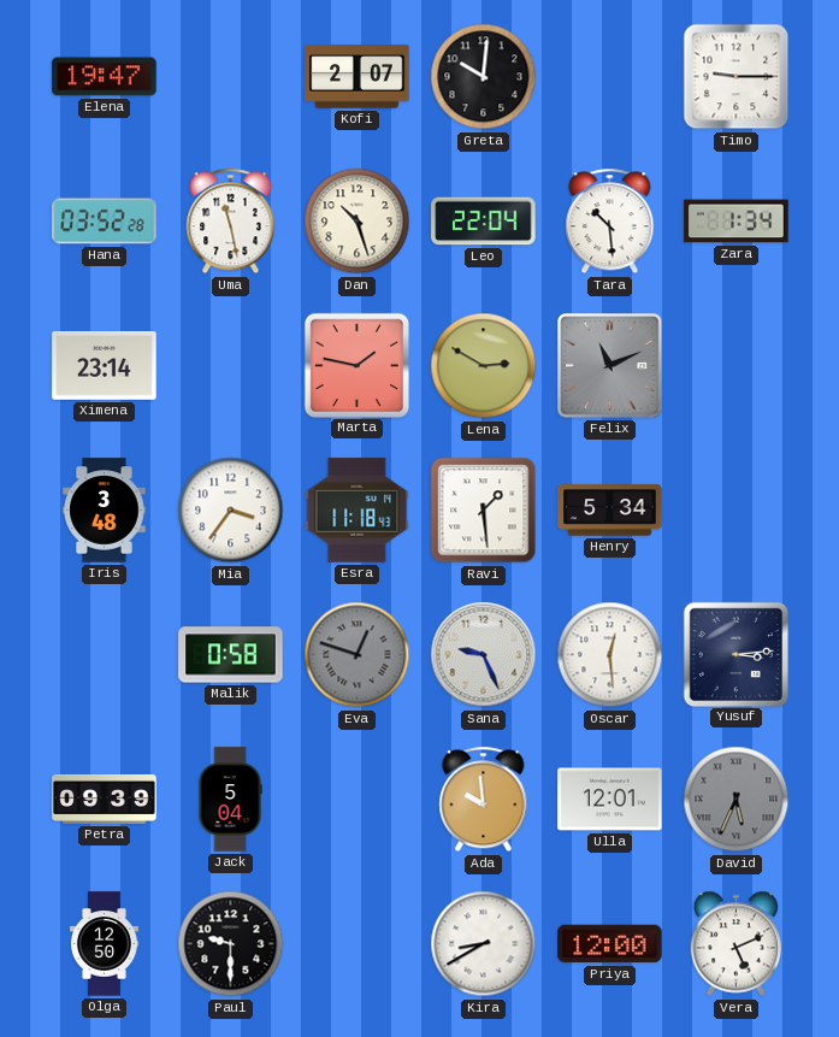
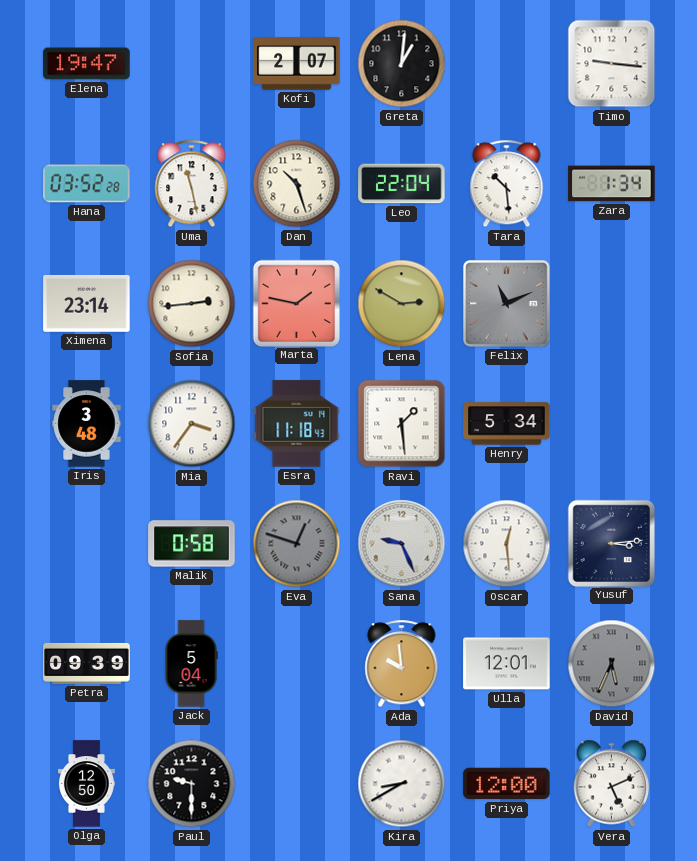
Greta: 10:01 -> 1:01
Timo: 9:15 -> 9:16
Sofia: none -> 2:44
